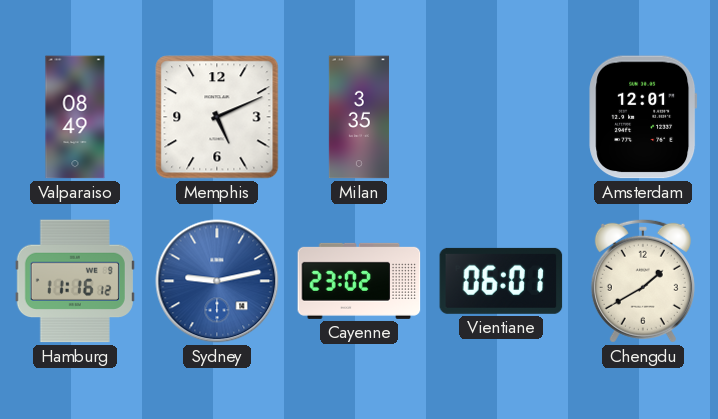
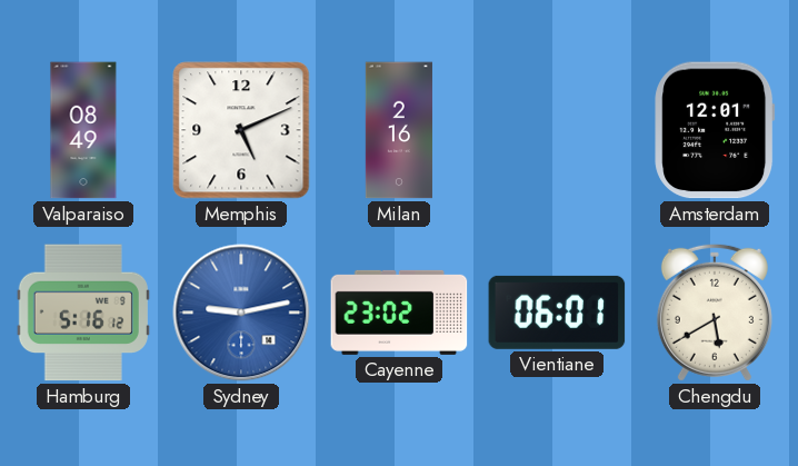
Milan: 3:35 -> 2:16
Hamburg: 11:16 -> 5:16
Chengdu: 1:40 -> 5:40
